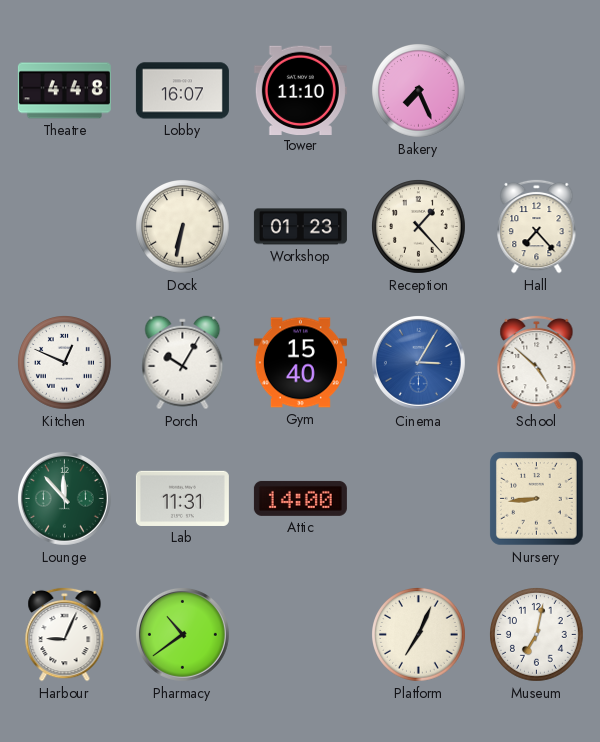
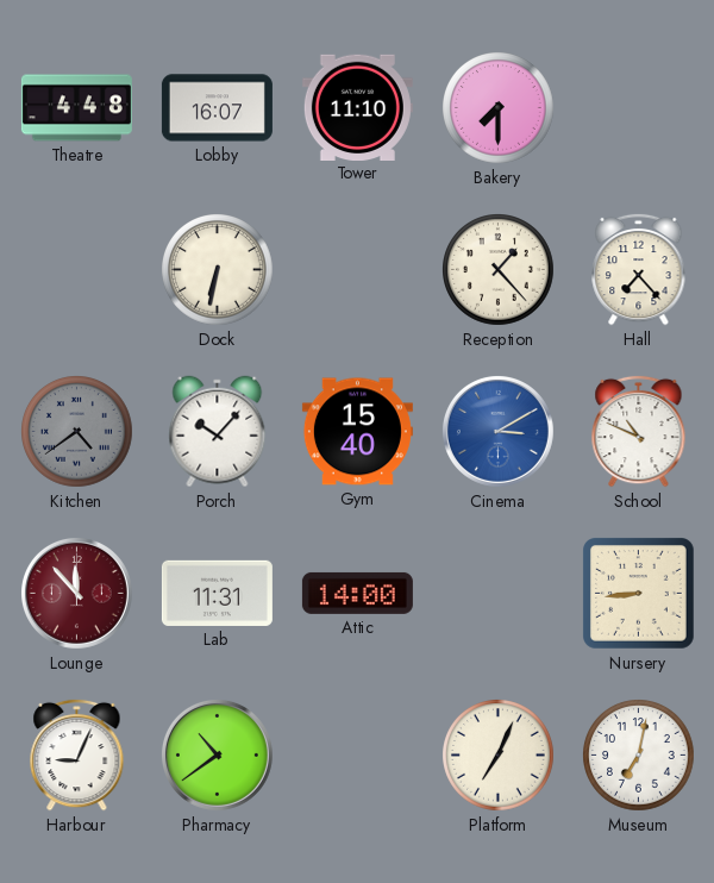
Bakery: 7:26 -> 7:30
Workshop: 01:23 -> none
Kitchen: 12:49 -> 4:39
Kitchen dial: white -> grey
Porch: 10:05 -> 10:07
Cinema: 3:05 -> 3:10
School: 4:52 -> 10:49
Lounge dial: green -> burgundy
